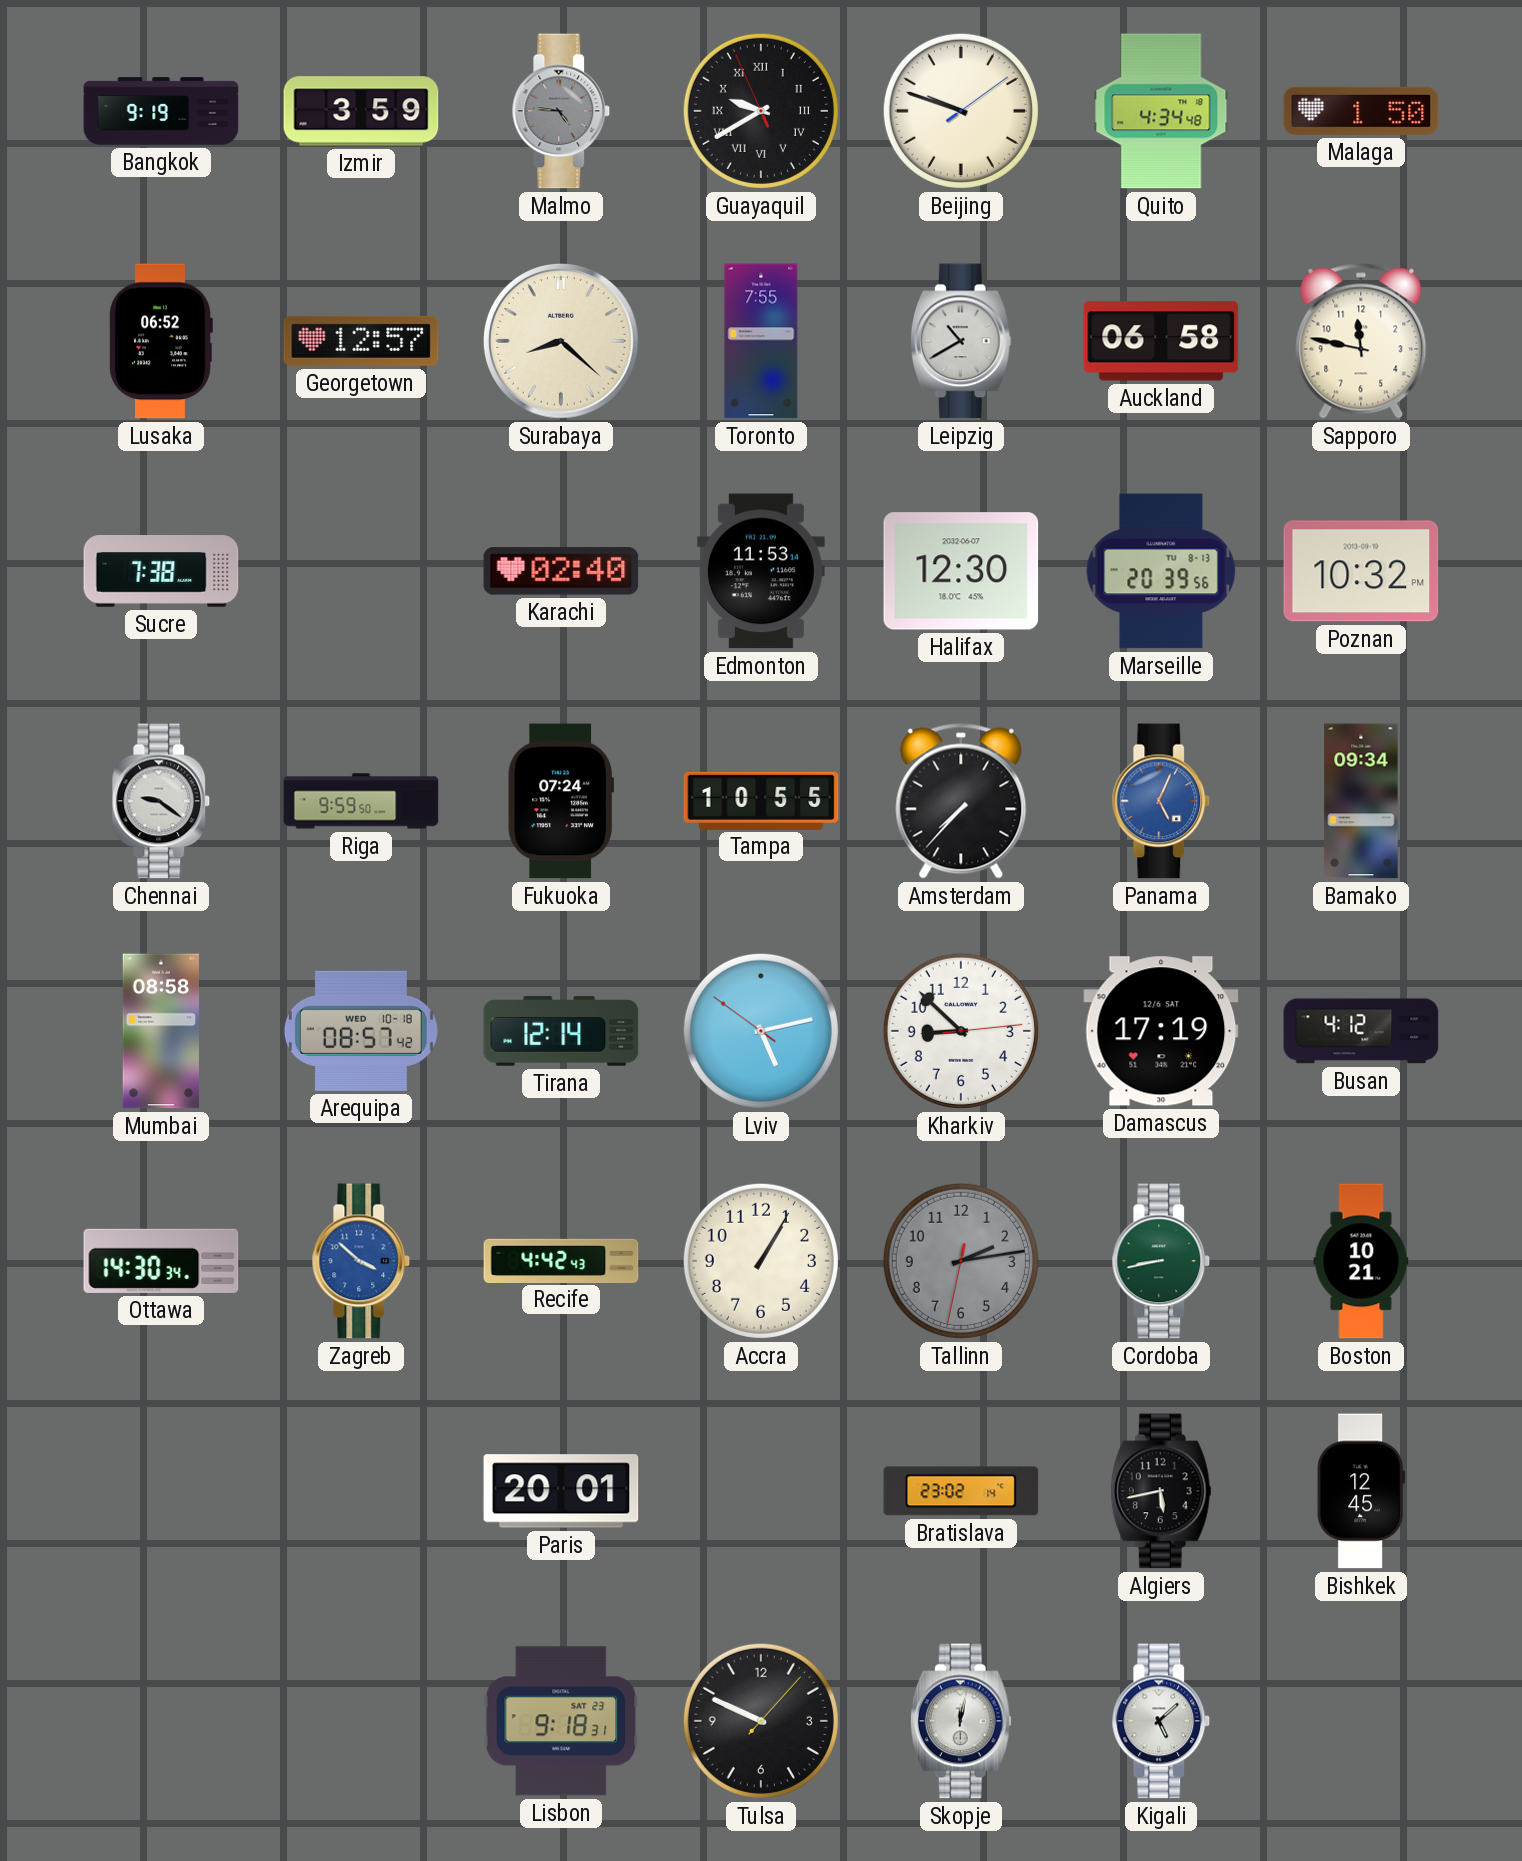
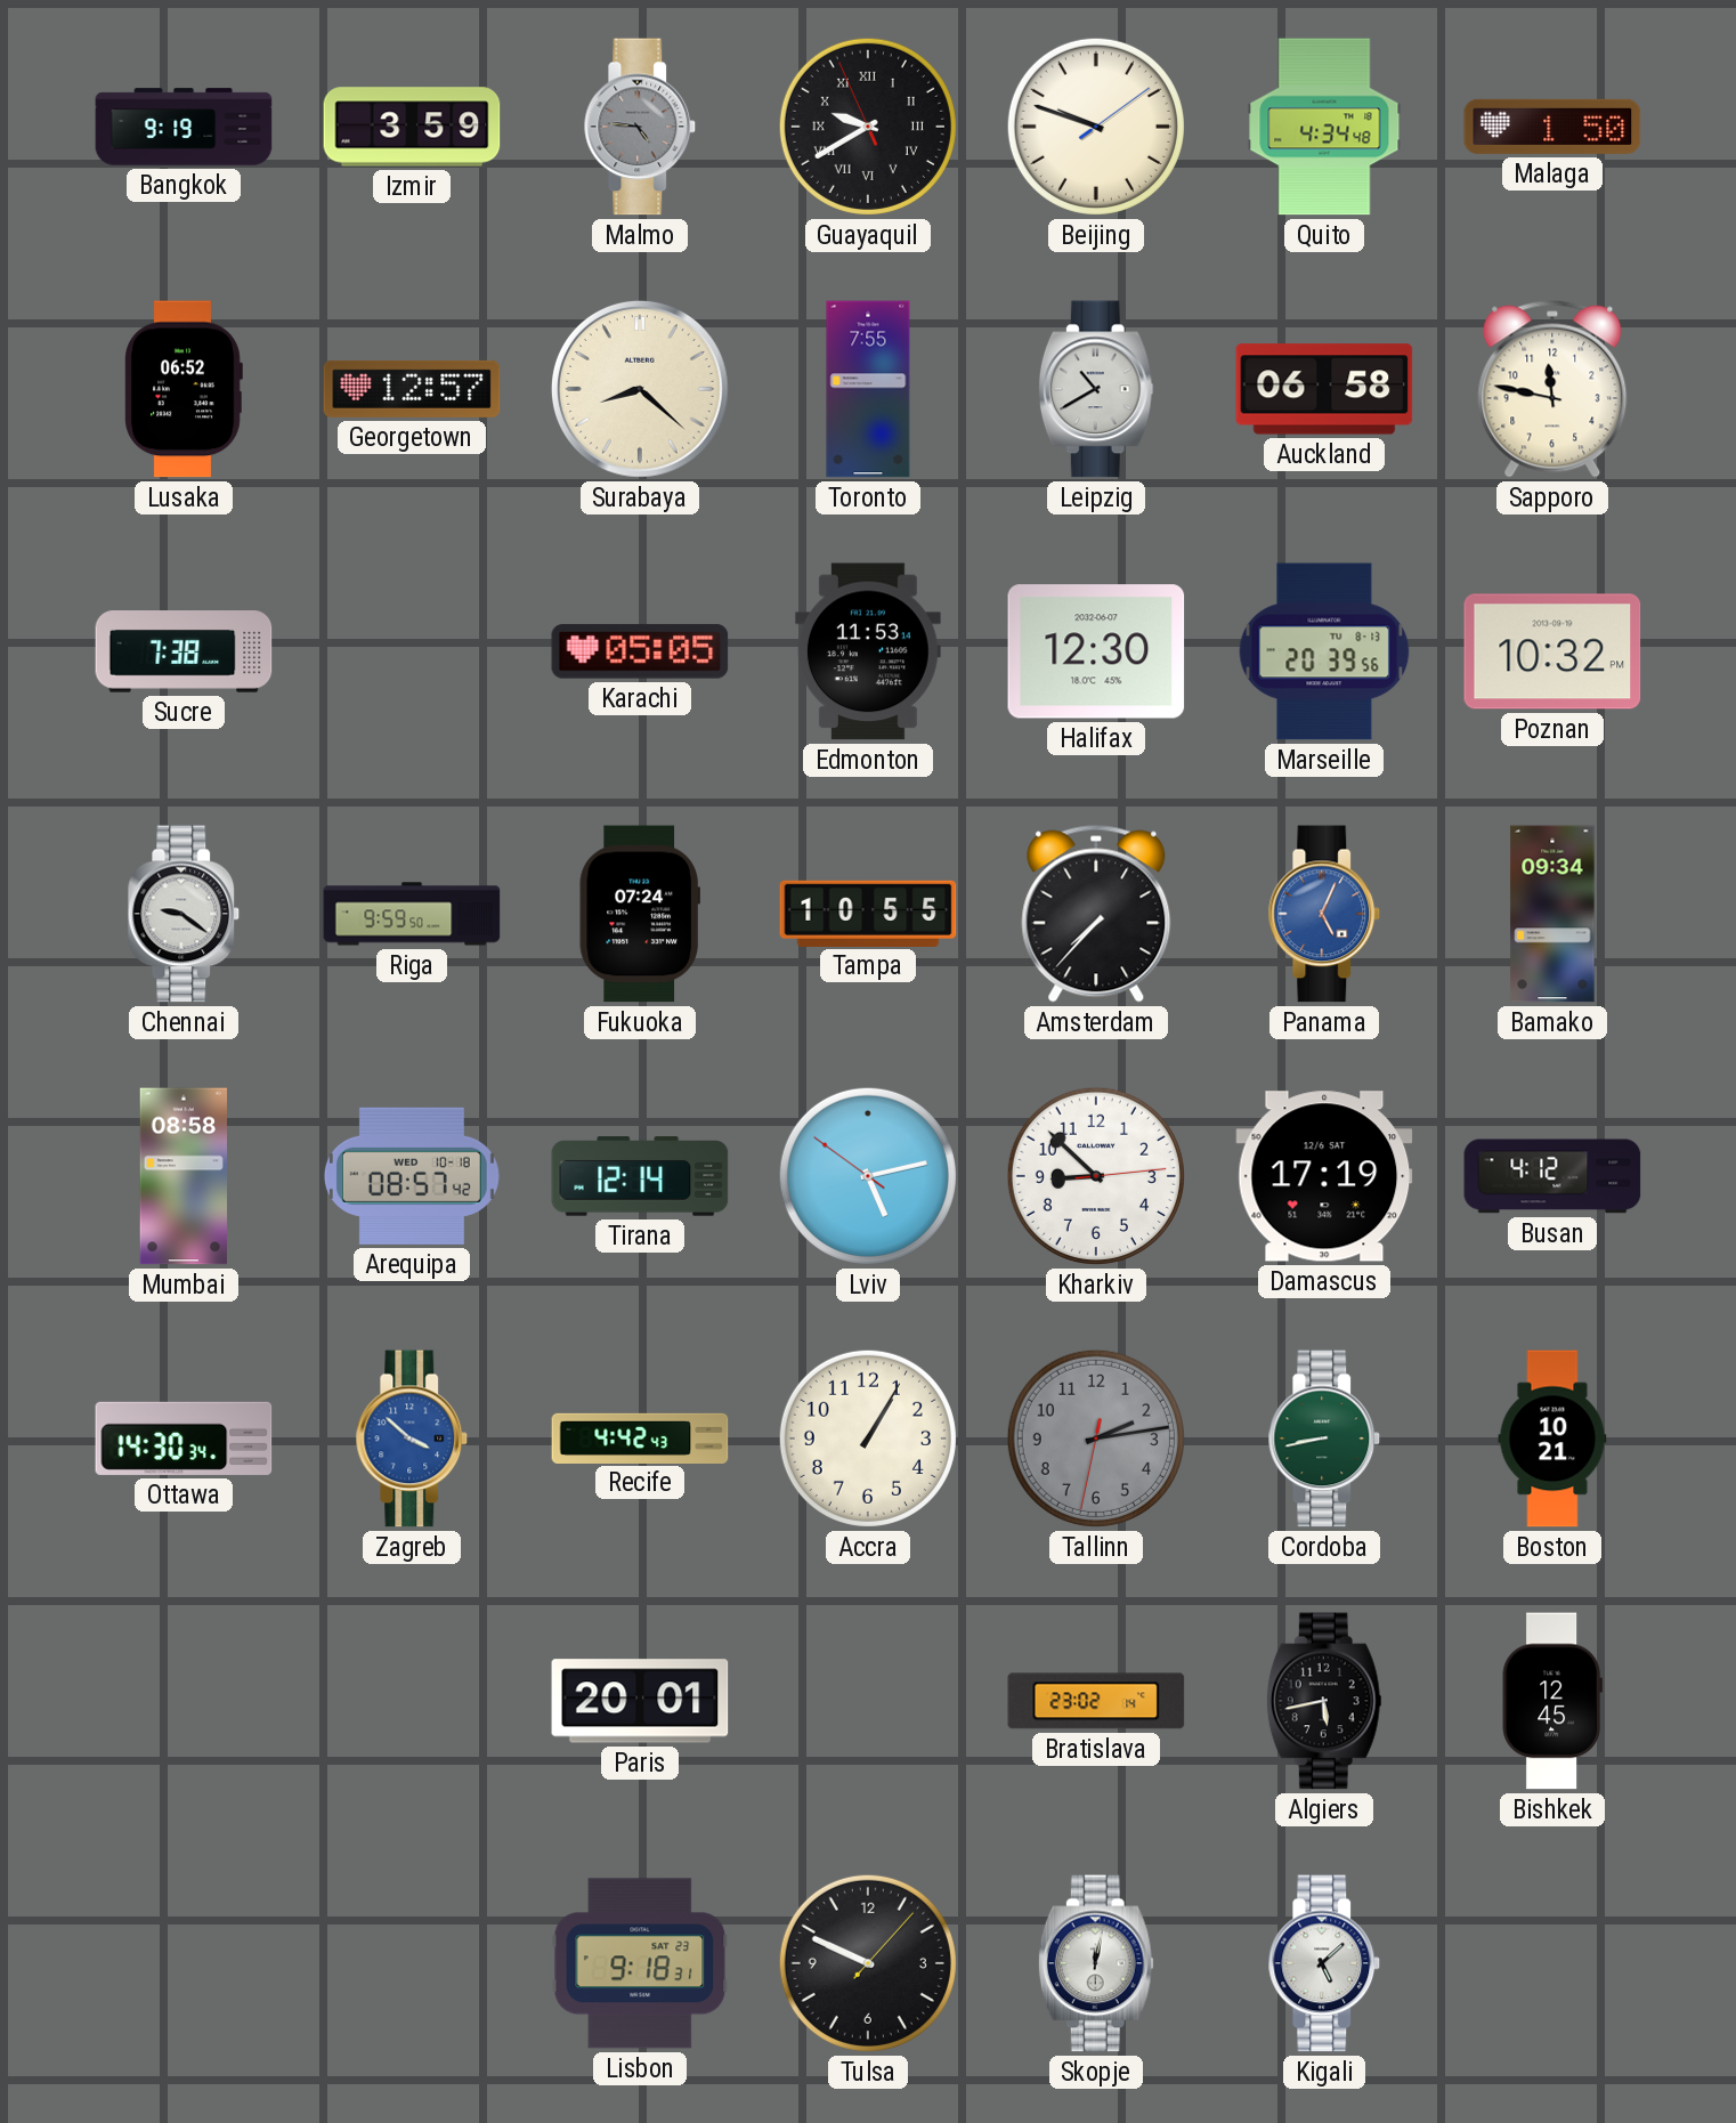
Karachi: 02:40 -> 05:05
